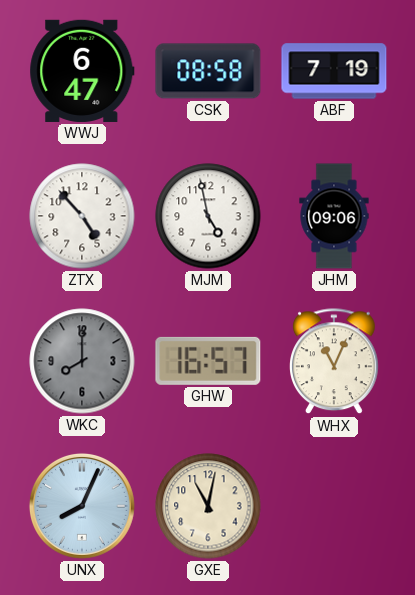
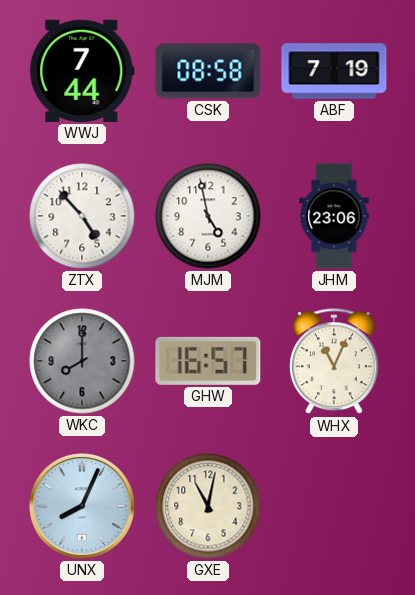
WWJ: 6:47 -> 7:44
JHM: 09:06 -> 23:06
